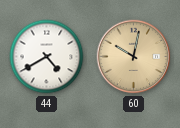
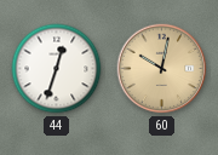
44: 4:40 -> 12:33
